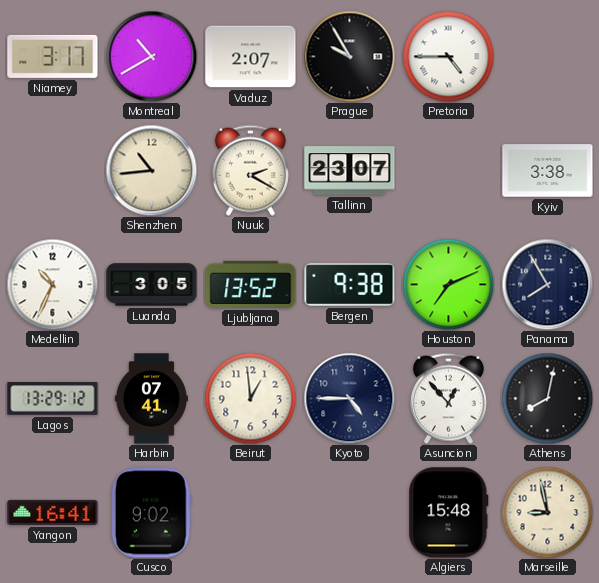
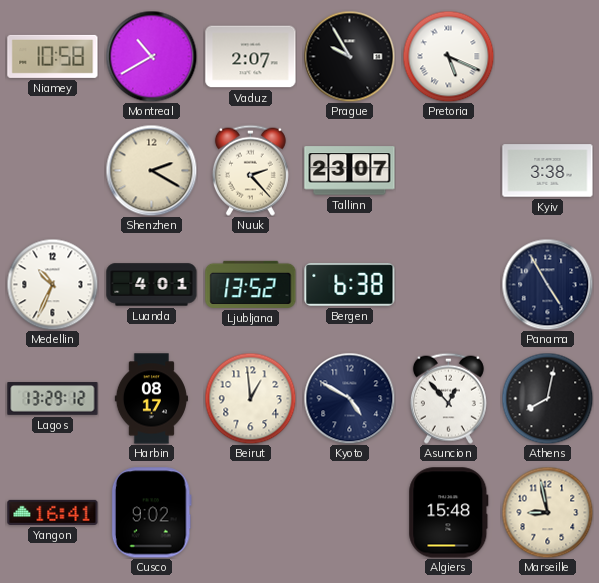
Niamey: 3:17 -> 10:58
Pretoria: 4:45 -> 5:19
Shenzhen: 10:44 -> 2:20
Nuuk: 2:20 -> 2:23
Luanda: 3:05 -> 4:01
Bergen: 9:38 -> 6:38
Houston: 7:11 -> none
Panama: 7:55 -> 4:55
Harbin: 07:41 -> 08:17
Kyoto: 4:45 -> 4:50
